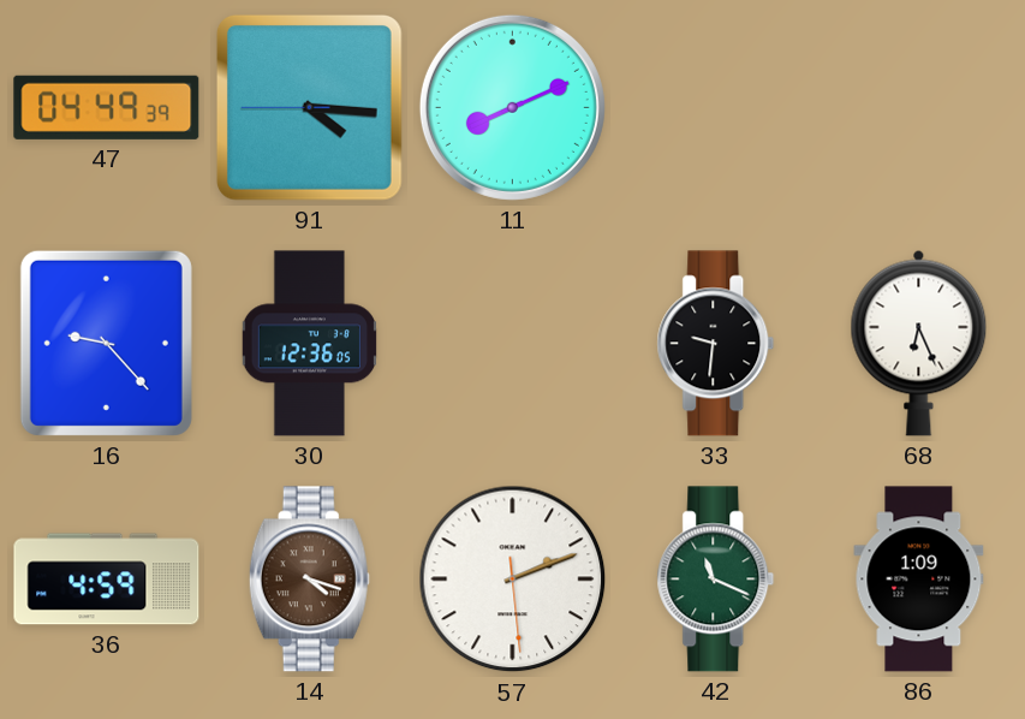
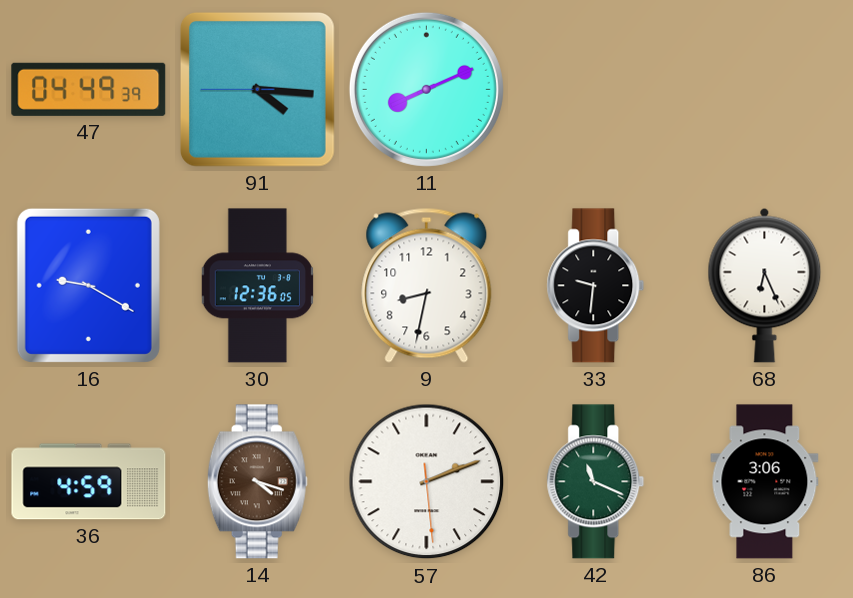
16: 9:23 -> 9:20
9: none -> 8:32
86: 1:09 -> 3:06
